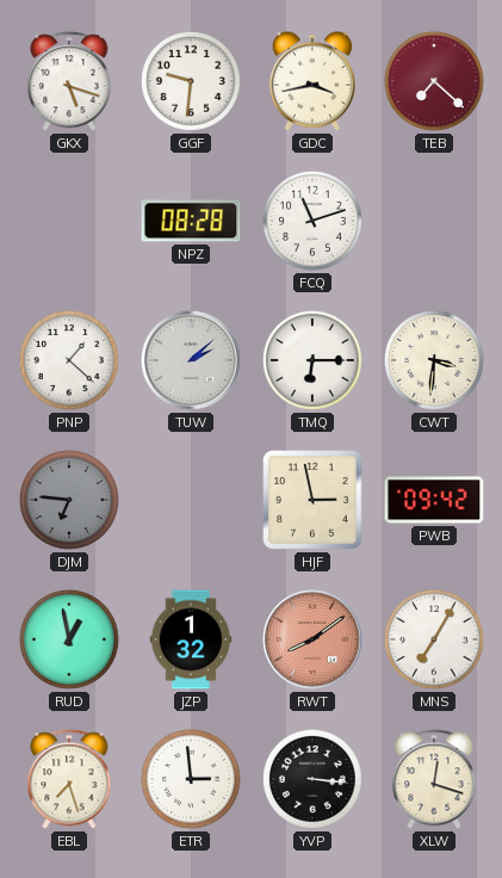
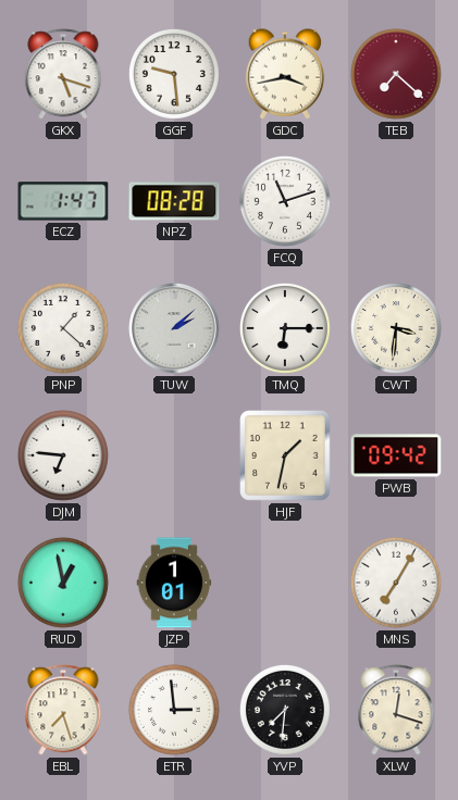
GGF: 9:31 -> 9:29
ECZ: none -> 1:47
DJM dial: grey -> white
HJF: 2:58 -> 1:32
JZP: 1:32 -> 1:01
RWT: 8:09 -> none
YVP: 3:16 -> 7:31
